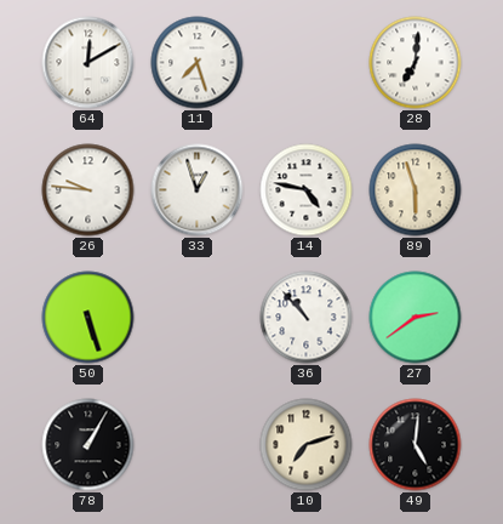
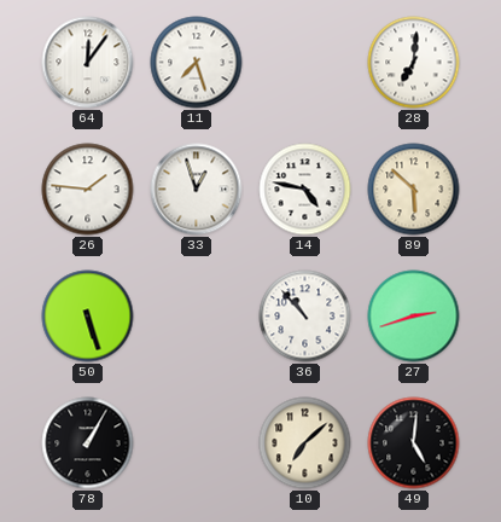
64: 12:10 -> 12:06
26: 9:46 -> 1:46
89: 5:57 -> 5:52
27: 2:39 -> 2:42
10: 7:12 -> 7:08
